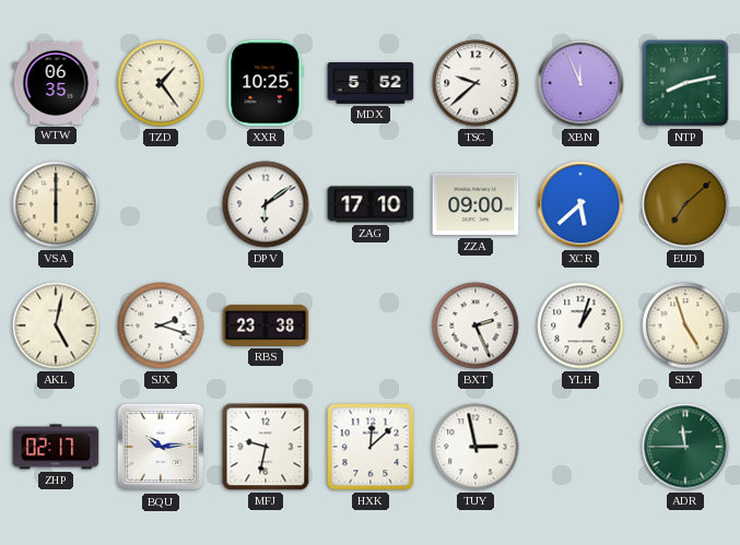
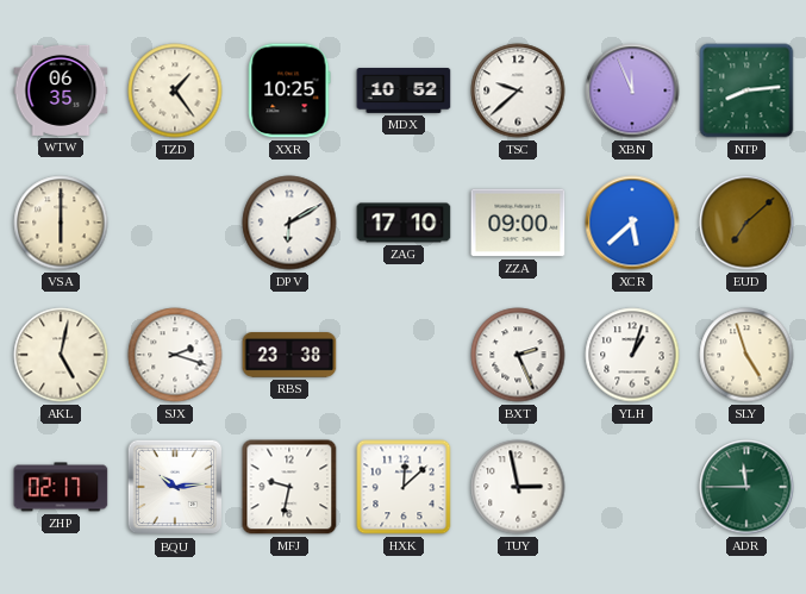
MDX: 5:52 -> 10:52
NTP: 8:13 -> 8:14
DPV: 6:09 -> 6:10
